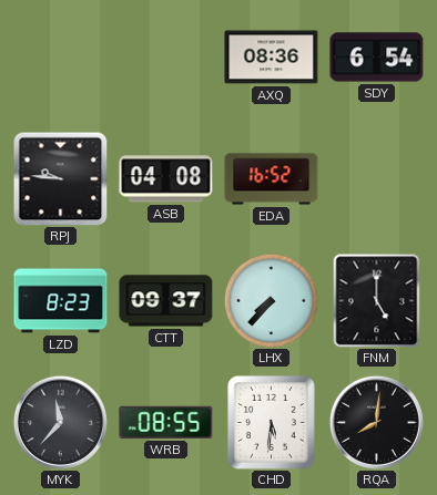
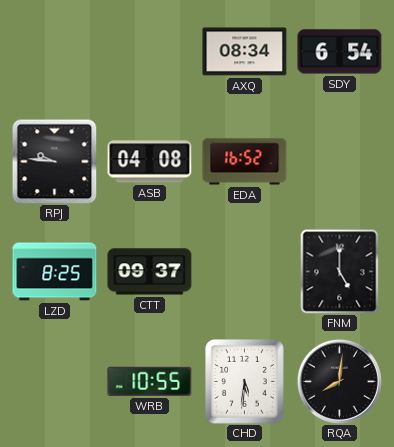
AXQ: 08:36 -> 08:34
LZD: 8:23 -> 8:25
LHX: 7:37 -> none
MYK: 11:37 -> none
WRB: 08:55 -> 10:55
